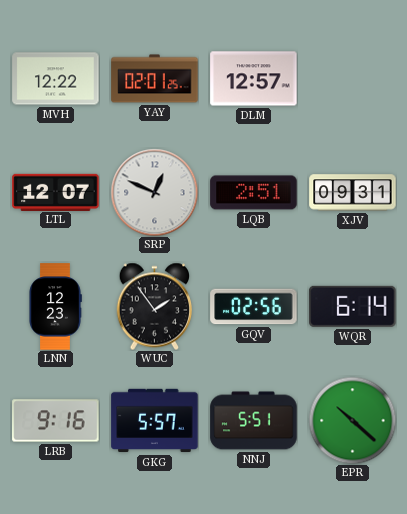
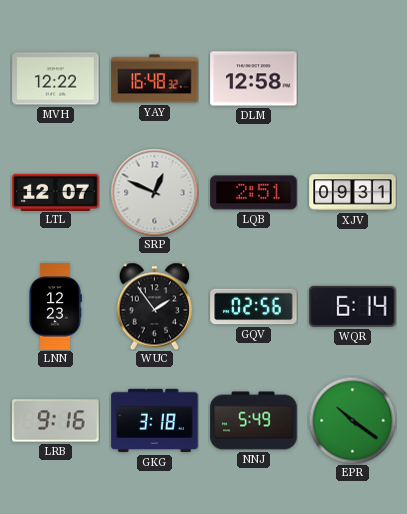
YAY: 02:01 -> 16:48
DLM: 12:57 -> 12:58
GKG: 5:57 -> 3:18
NNJ: 5:51 -> 5:49
EPR: 10:22 -> 10:21
